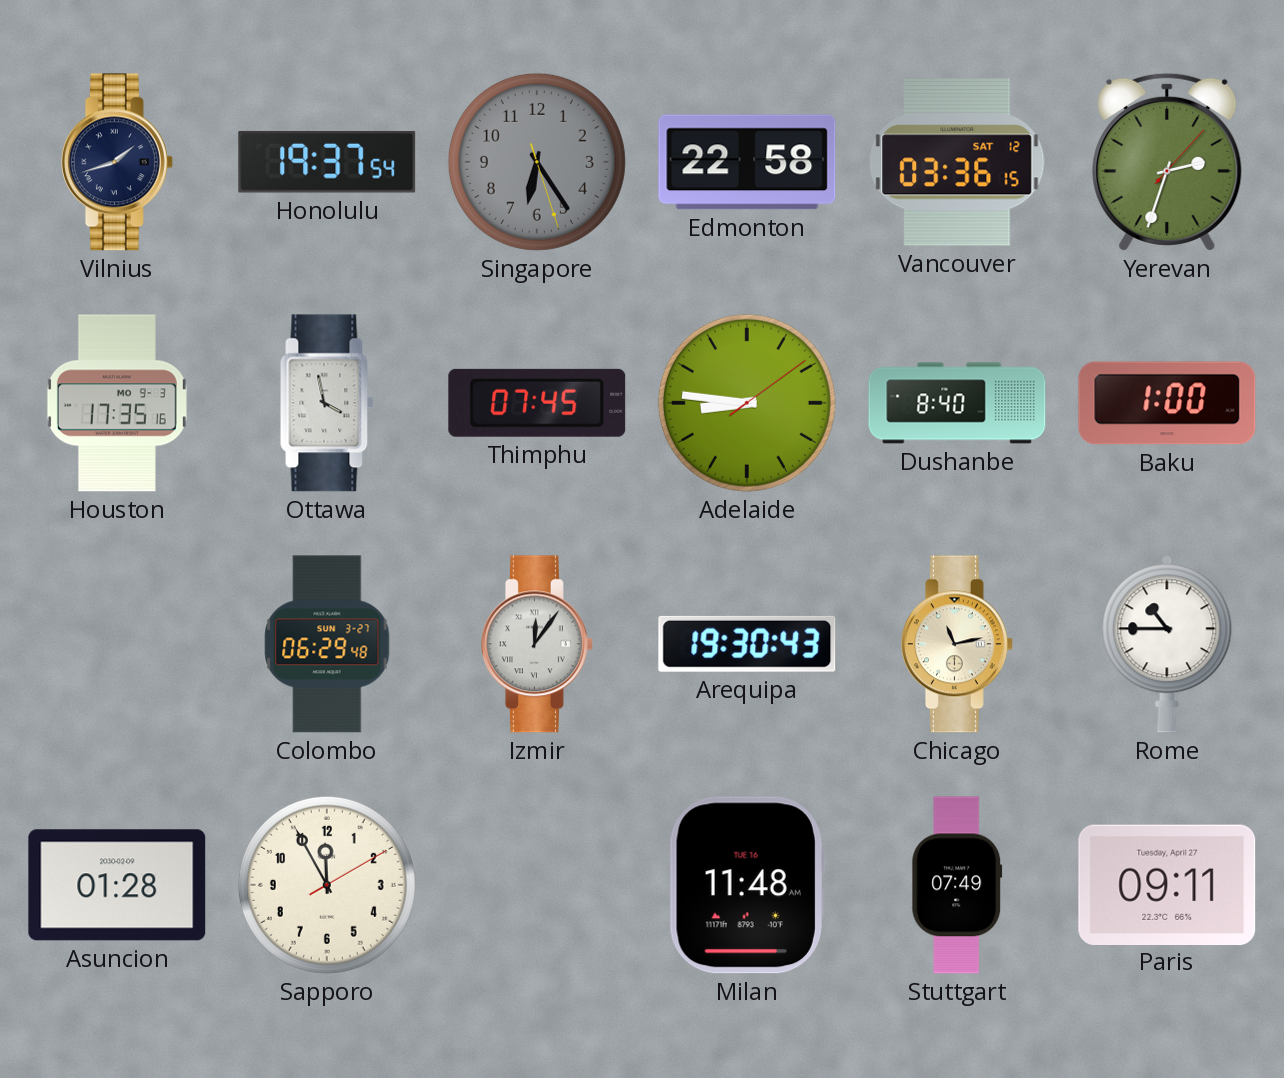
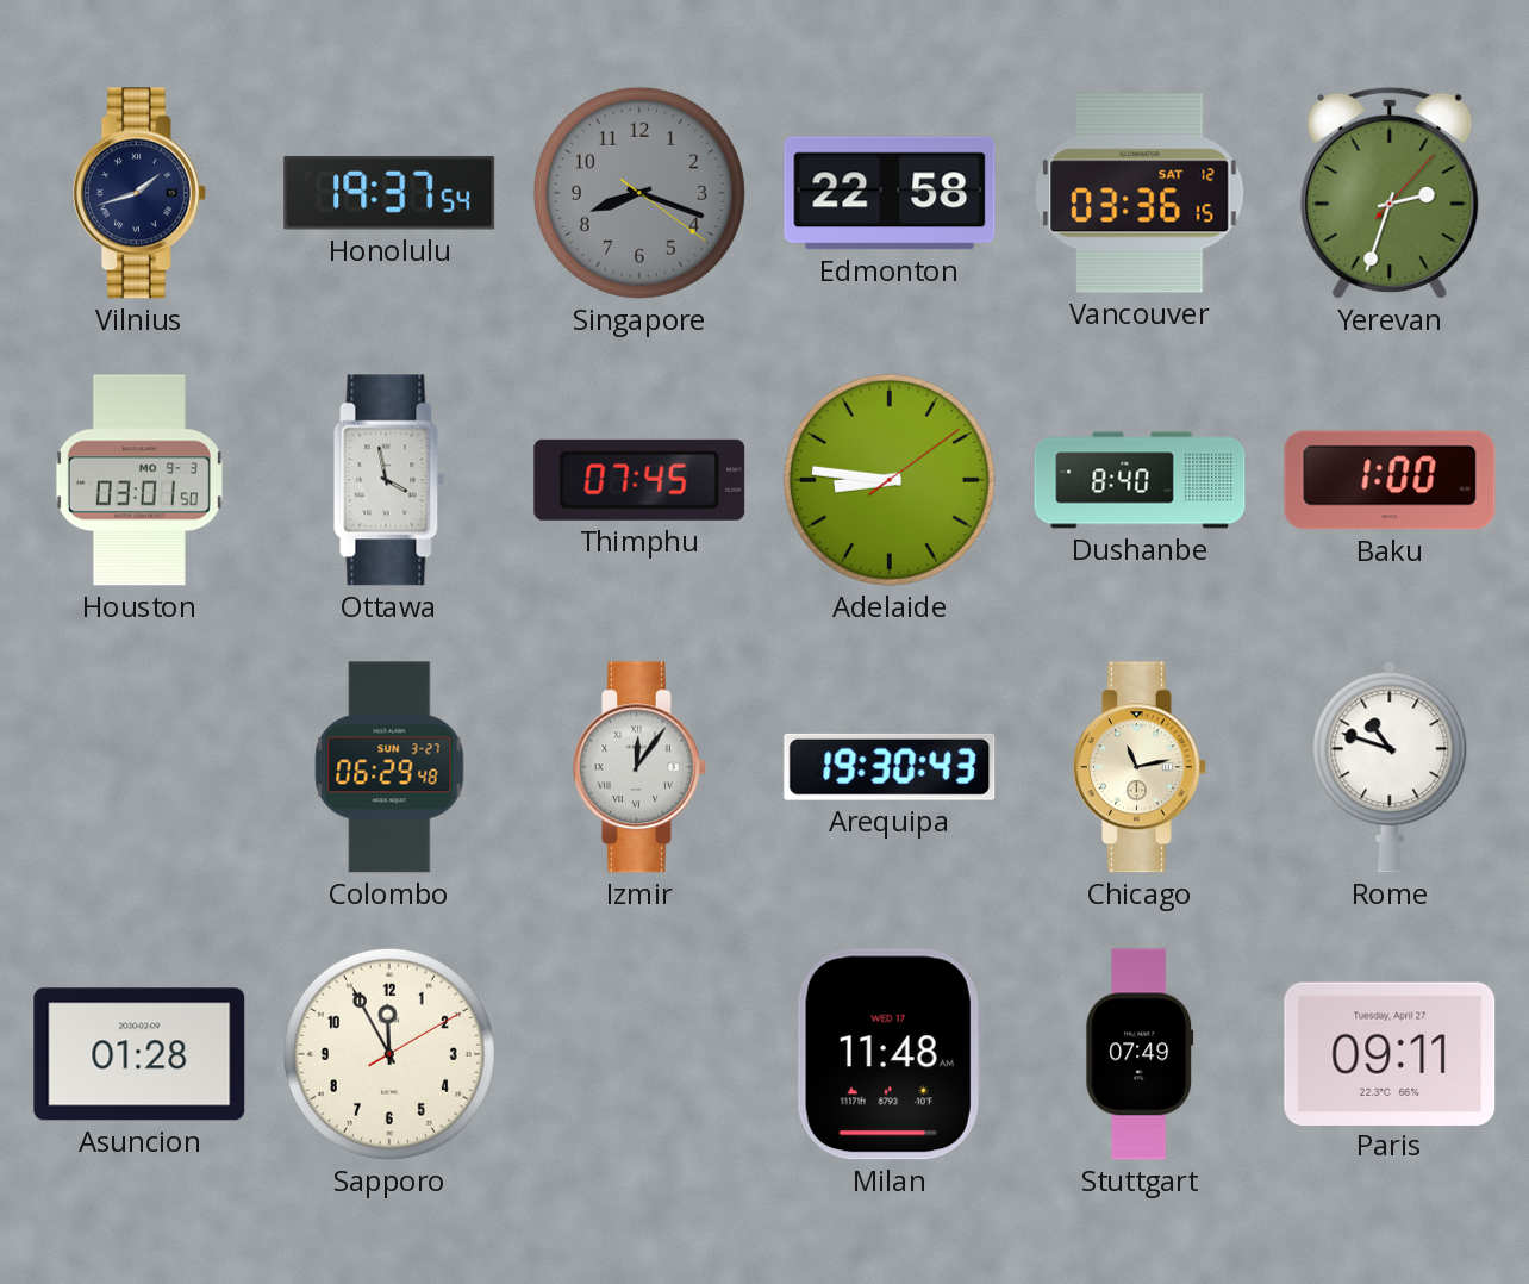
Singapore: 6:24 -> 8:18
Houston: 17:35 -> 03:01
Rome: 10:45 -> 10:48
Milan date: TUE 16 -> WED 17
